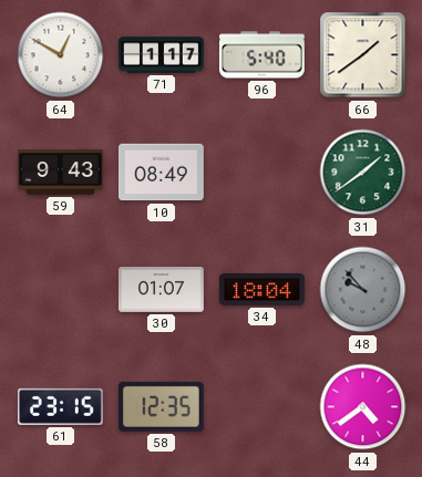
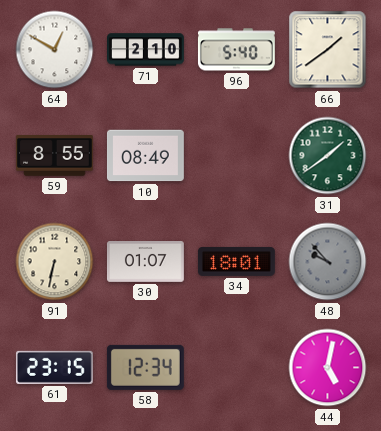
71: 1:17 -> 2:10
59: 9:43 -> 8:55
91: none -> 6:32
34: 18:04 -> 18:01
58: 12:35 -> 12:34
44: 4:39 -> 5:02
